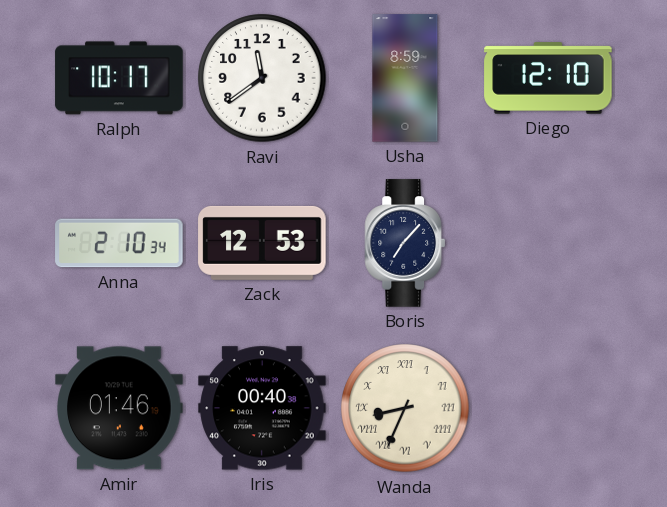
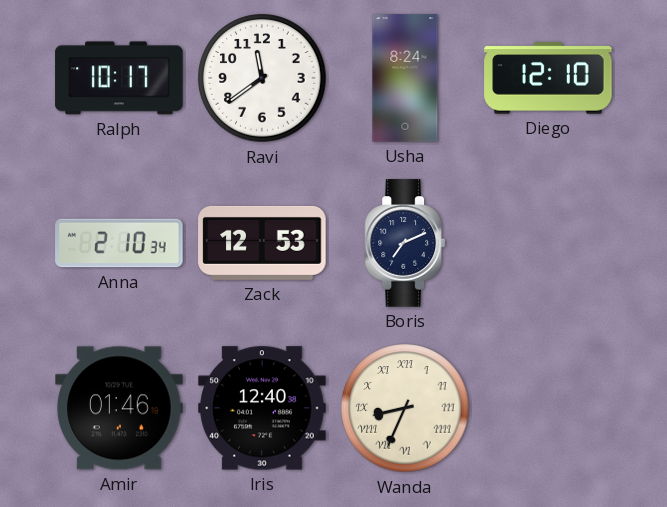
Usha: 8:59 -> 8:24
Boris: 7:07 -> 7:11
Iris: 00:40 -> 12:40
